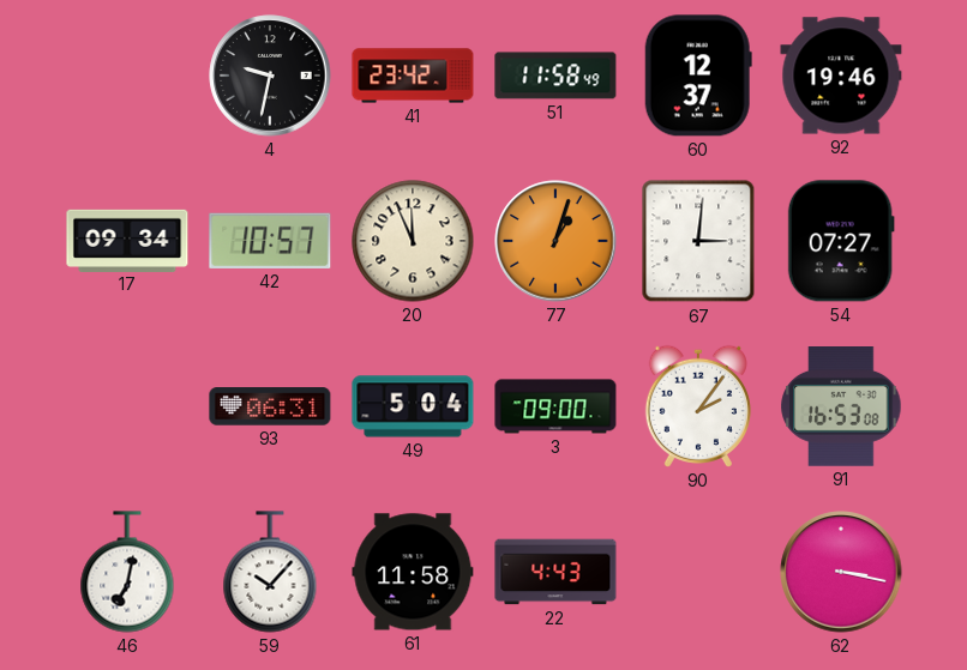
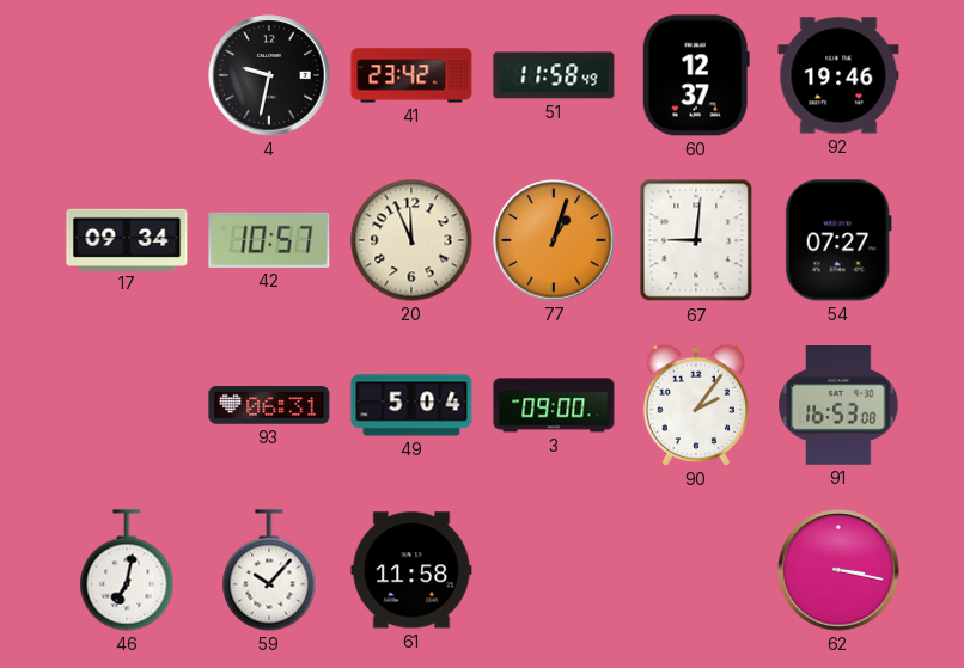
67: 3:01 -> 9:01
22: 4:43 -> none
